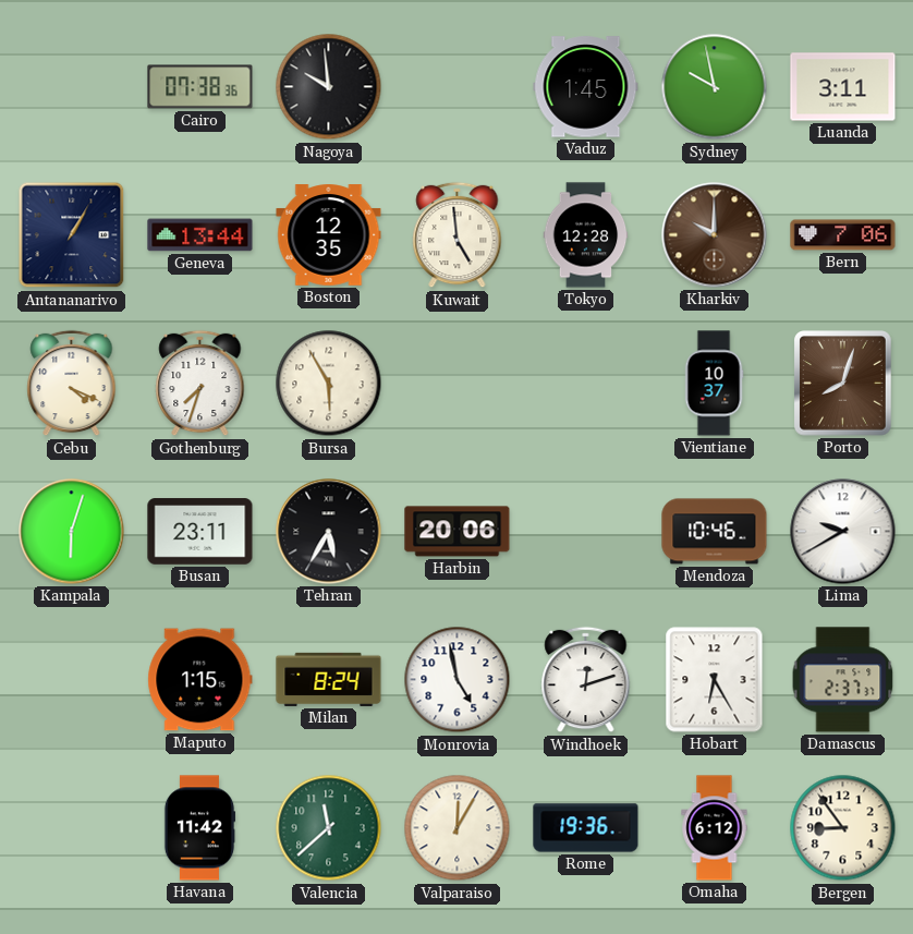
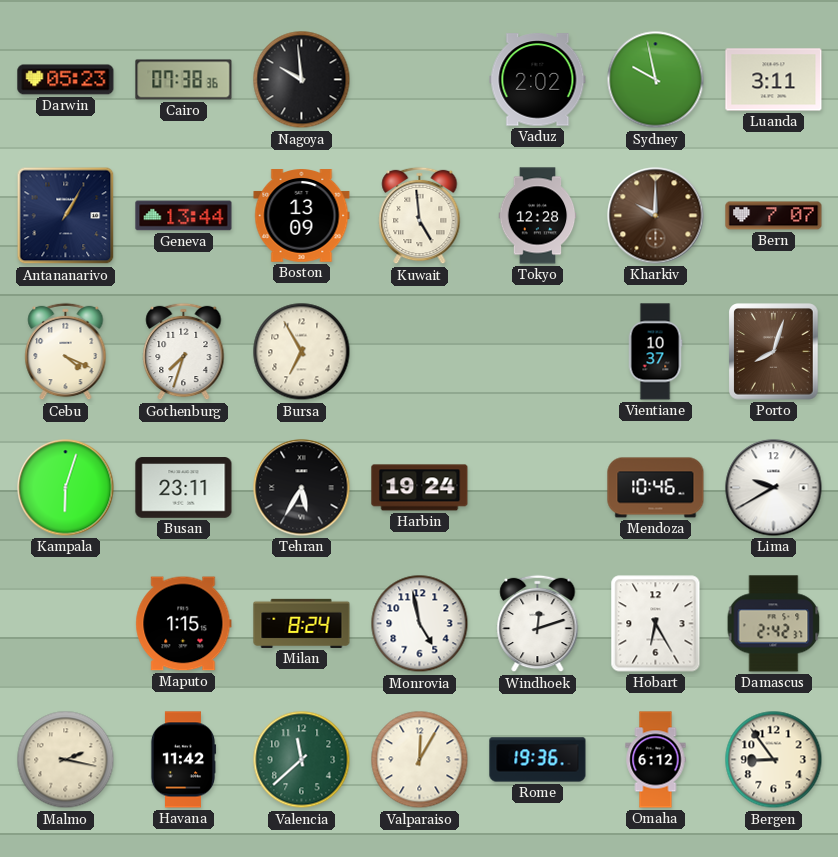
Darwin: none -> 05:23
Vaduz: 1:45 -> 2:02
Boston: 12:35 -> 13:09
Bern: 7:06 -> 7:07
Bursa: 5:55 -> 6:55
Harbin: 20:06 -> 19:24
Damascus: 2:37 -> 2:42
Malmo: none -> 2:17
